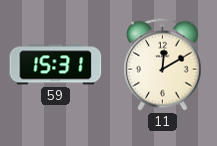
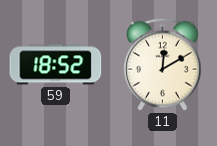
59: 15:31 -> 18:52
